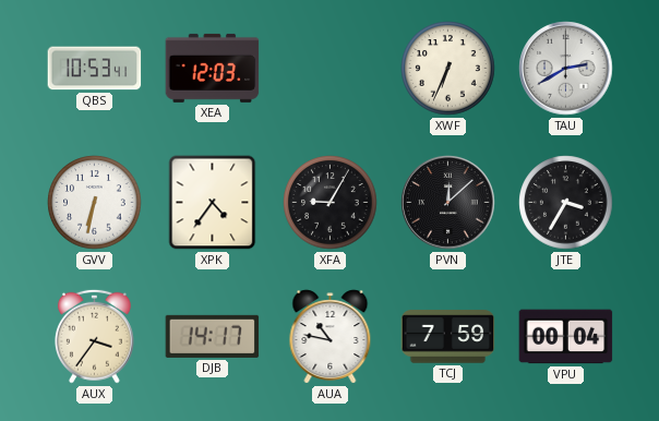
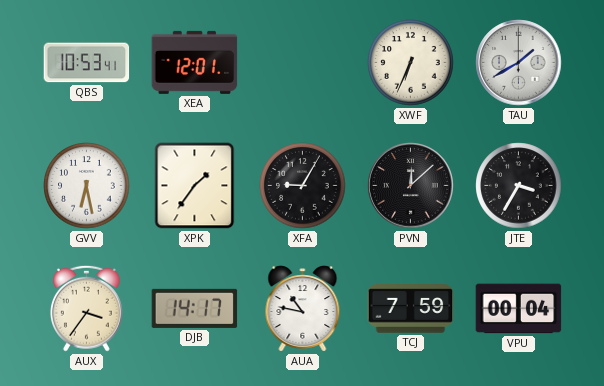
XEA: 12:03 -> 12:01
TAU: 2:40 -> 1:40
GVV: 6:32 -> 6:28
XPK: 4:36 -> 1:36
